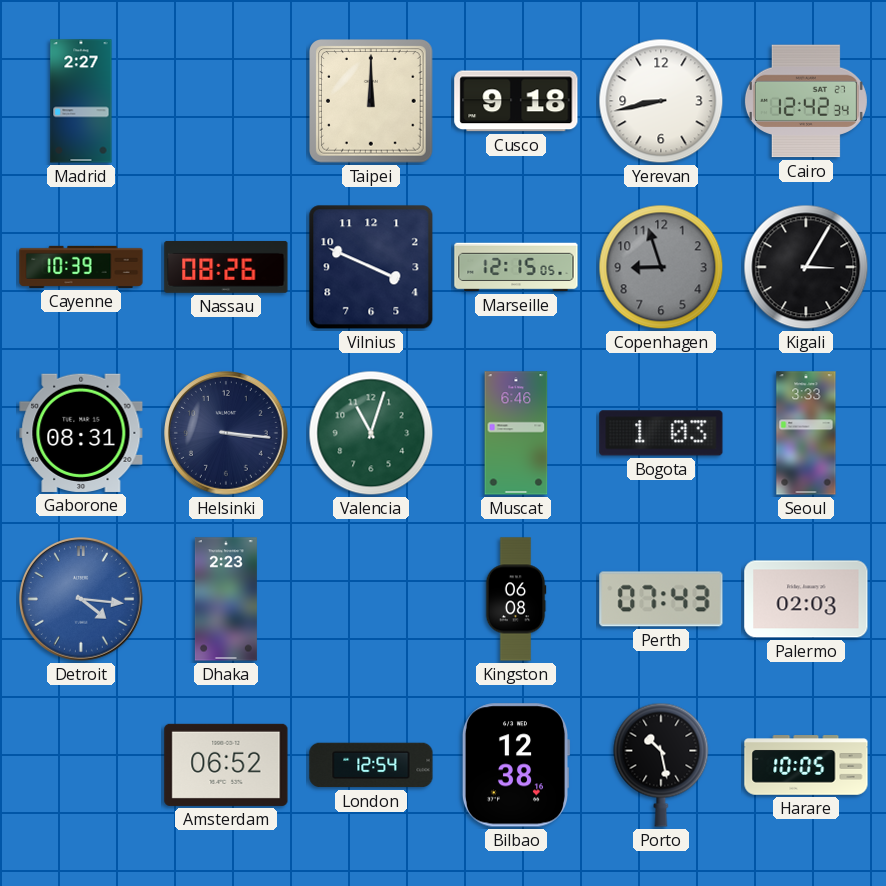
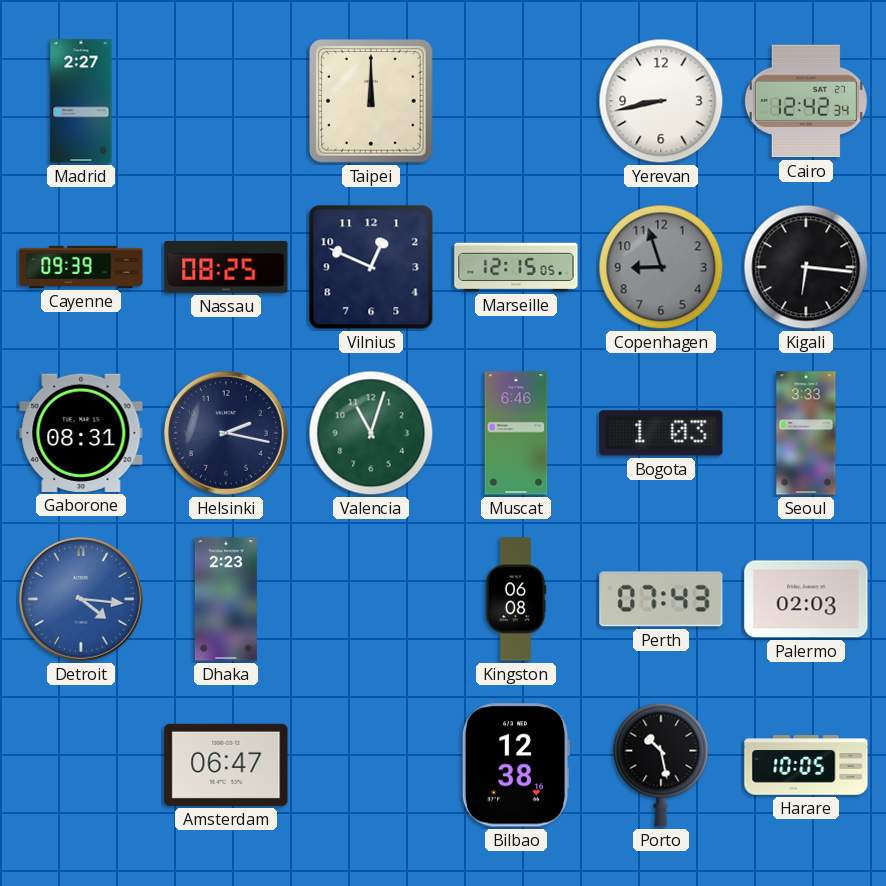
Cusco: 9:18 -> none
Cayenne: 10:39 -> 09:39
Nassau: 08:26 -> 08:25
Vilnius: 3:49 -> 12:49
Kigali: 3:05 -> 6:16
Helsinki: 3:16 -> 2:17
Amsterdam: 06:52 -> 06:47
London: 12:54 -> none
